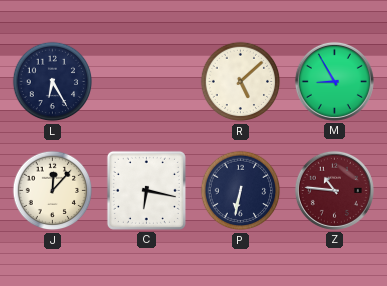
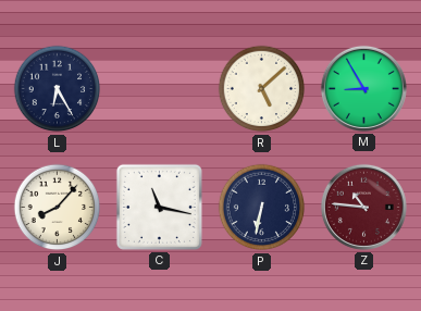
J: 12:07 -> 8:07
C: 6:17 -> 11:17
